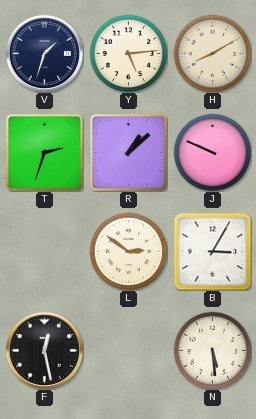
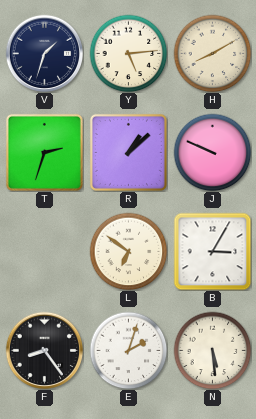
L: 2:51 -> 6:51
F: 12:28 -> 8:24
E: none -> 2:03
